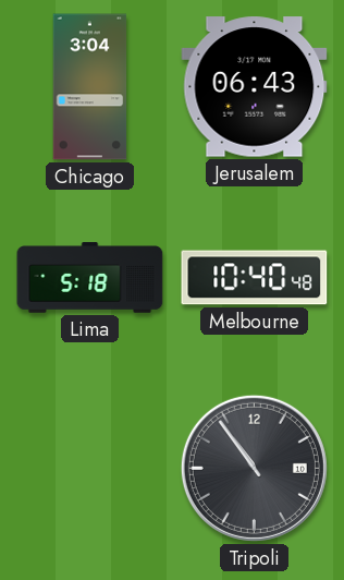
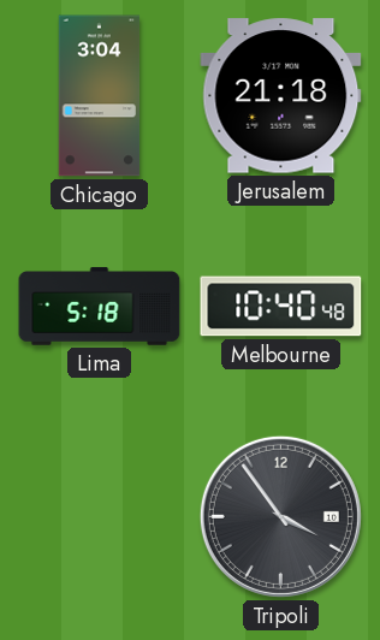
Jerusalem: 06:43 -> 21:18
Tripoli: 10:54 -> 3:54
